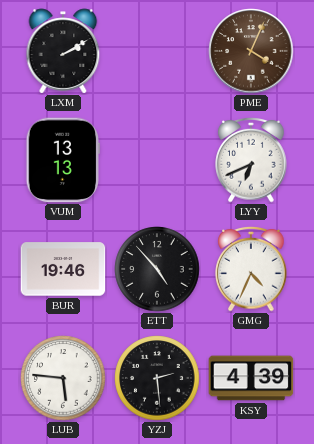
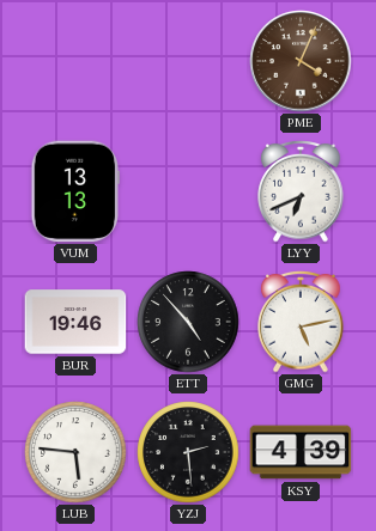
LXM: 2:10 -> none
GMG: 4:34 -> 5:13
